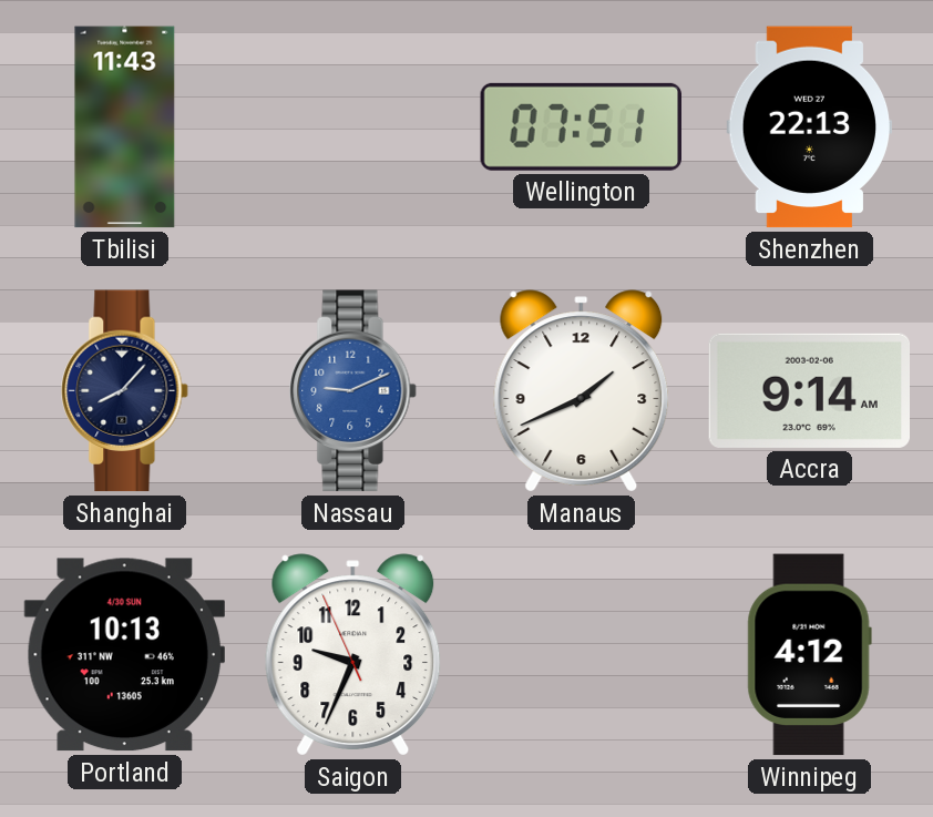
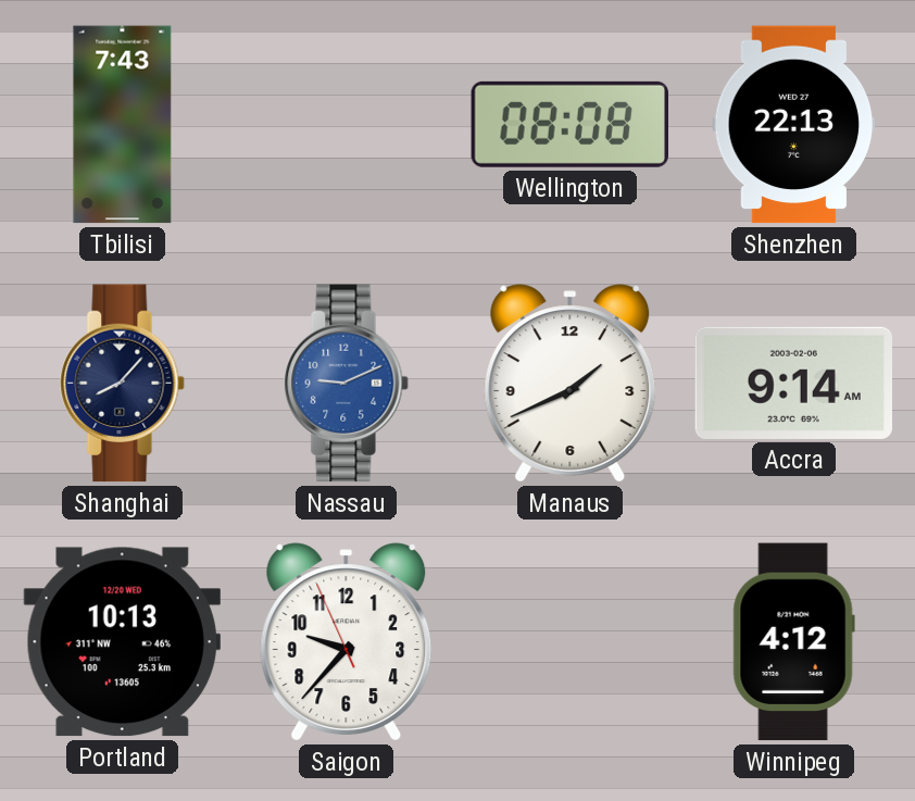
Tbilisi: 11:43 -> 7:43
Wellington: 07:51 -> 08:08
Portland date: 4/30 SUN -> 12/20 WED
Saigon: 9:33 -> 9:36
